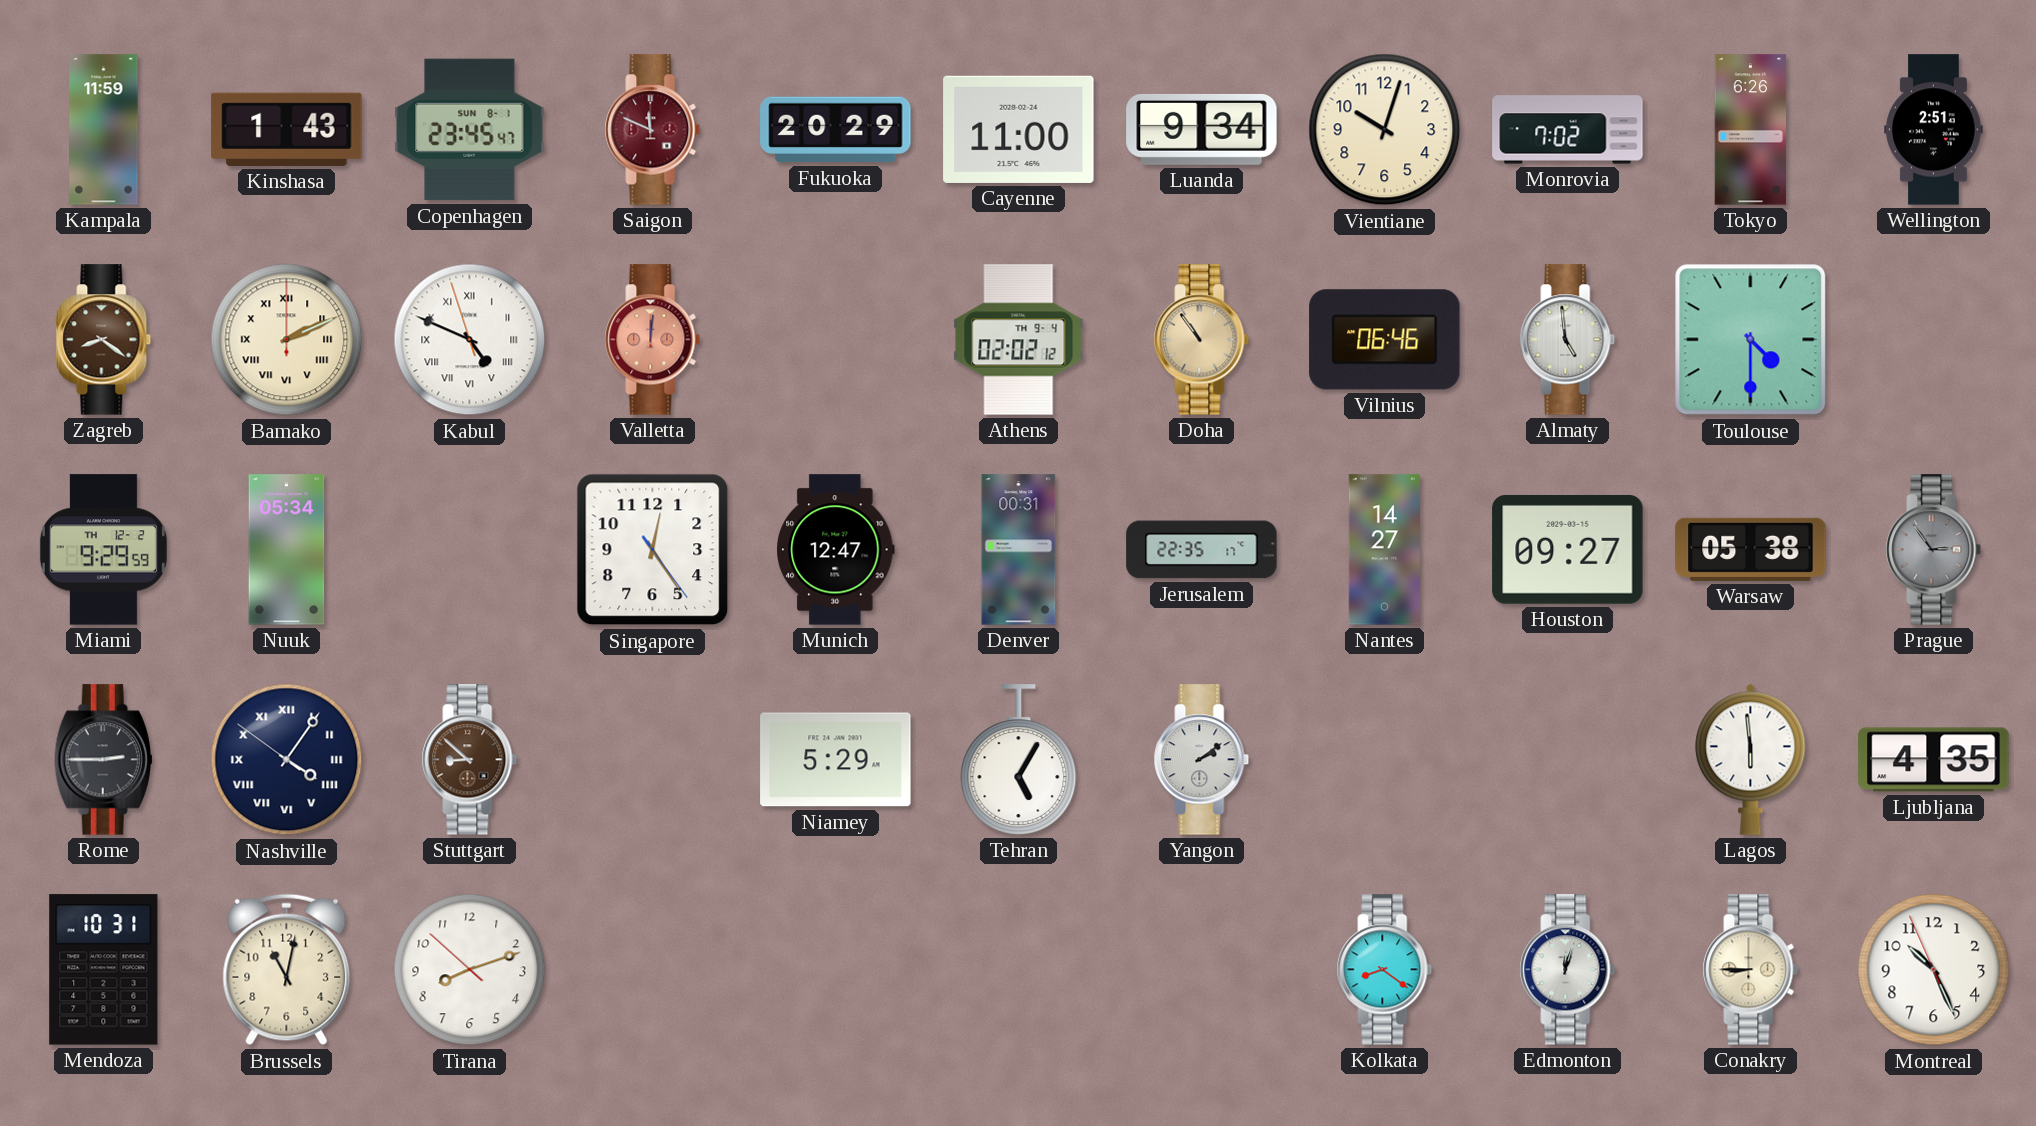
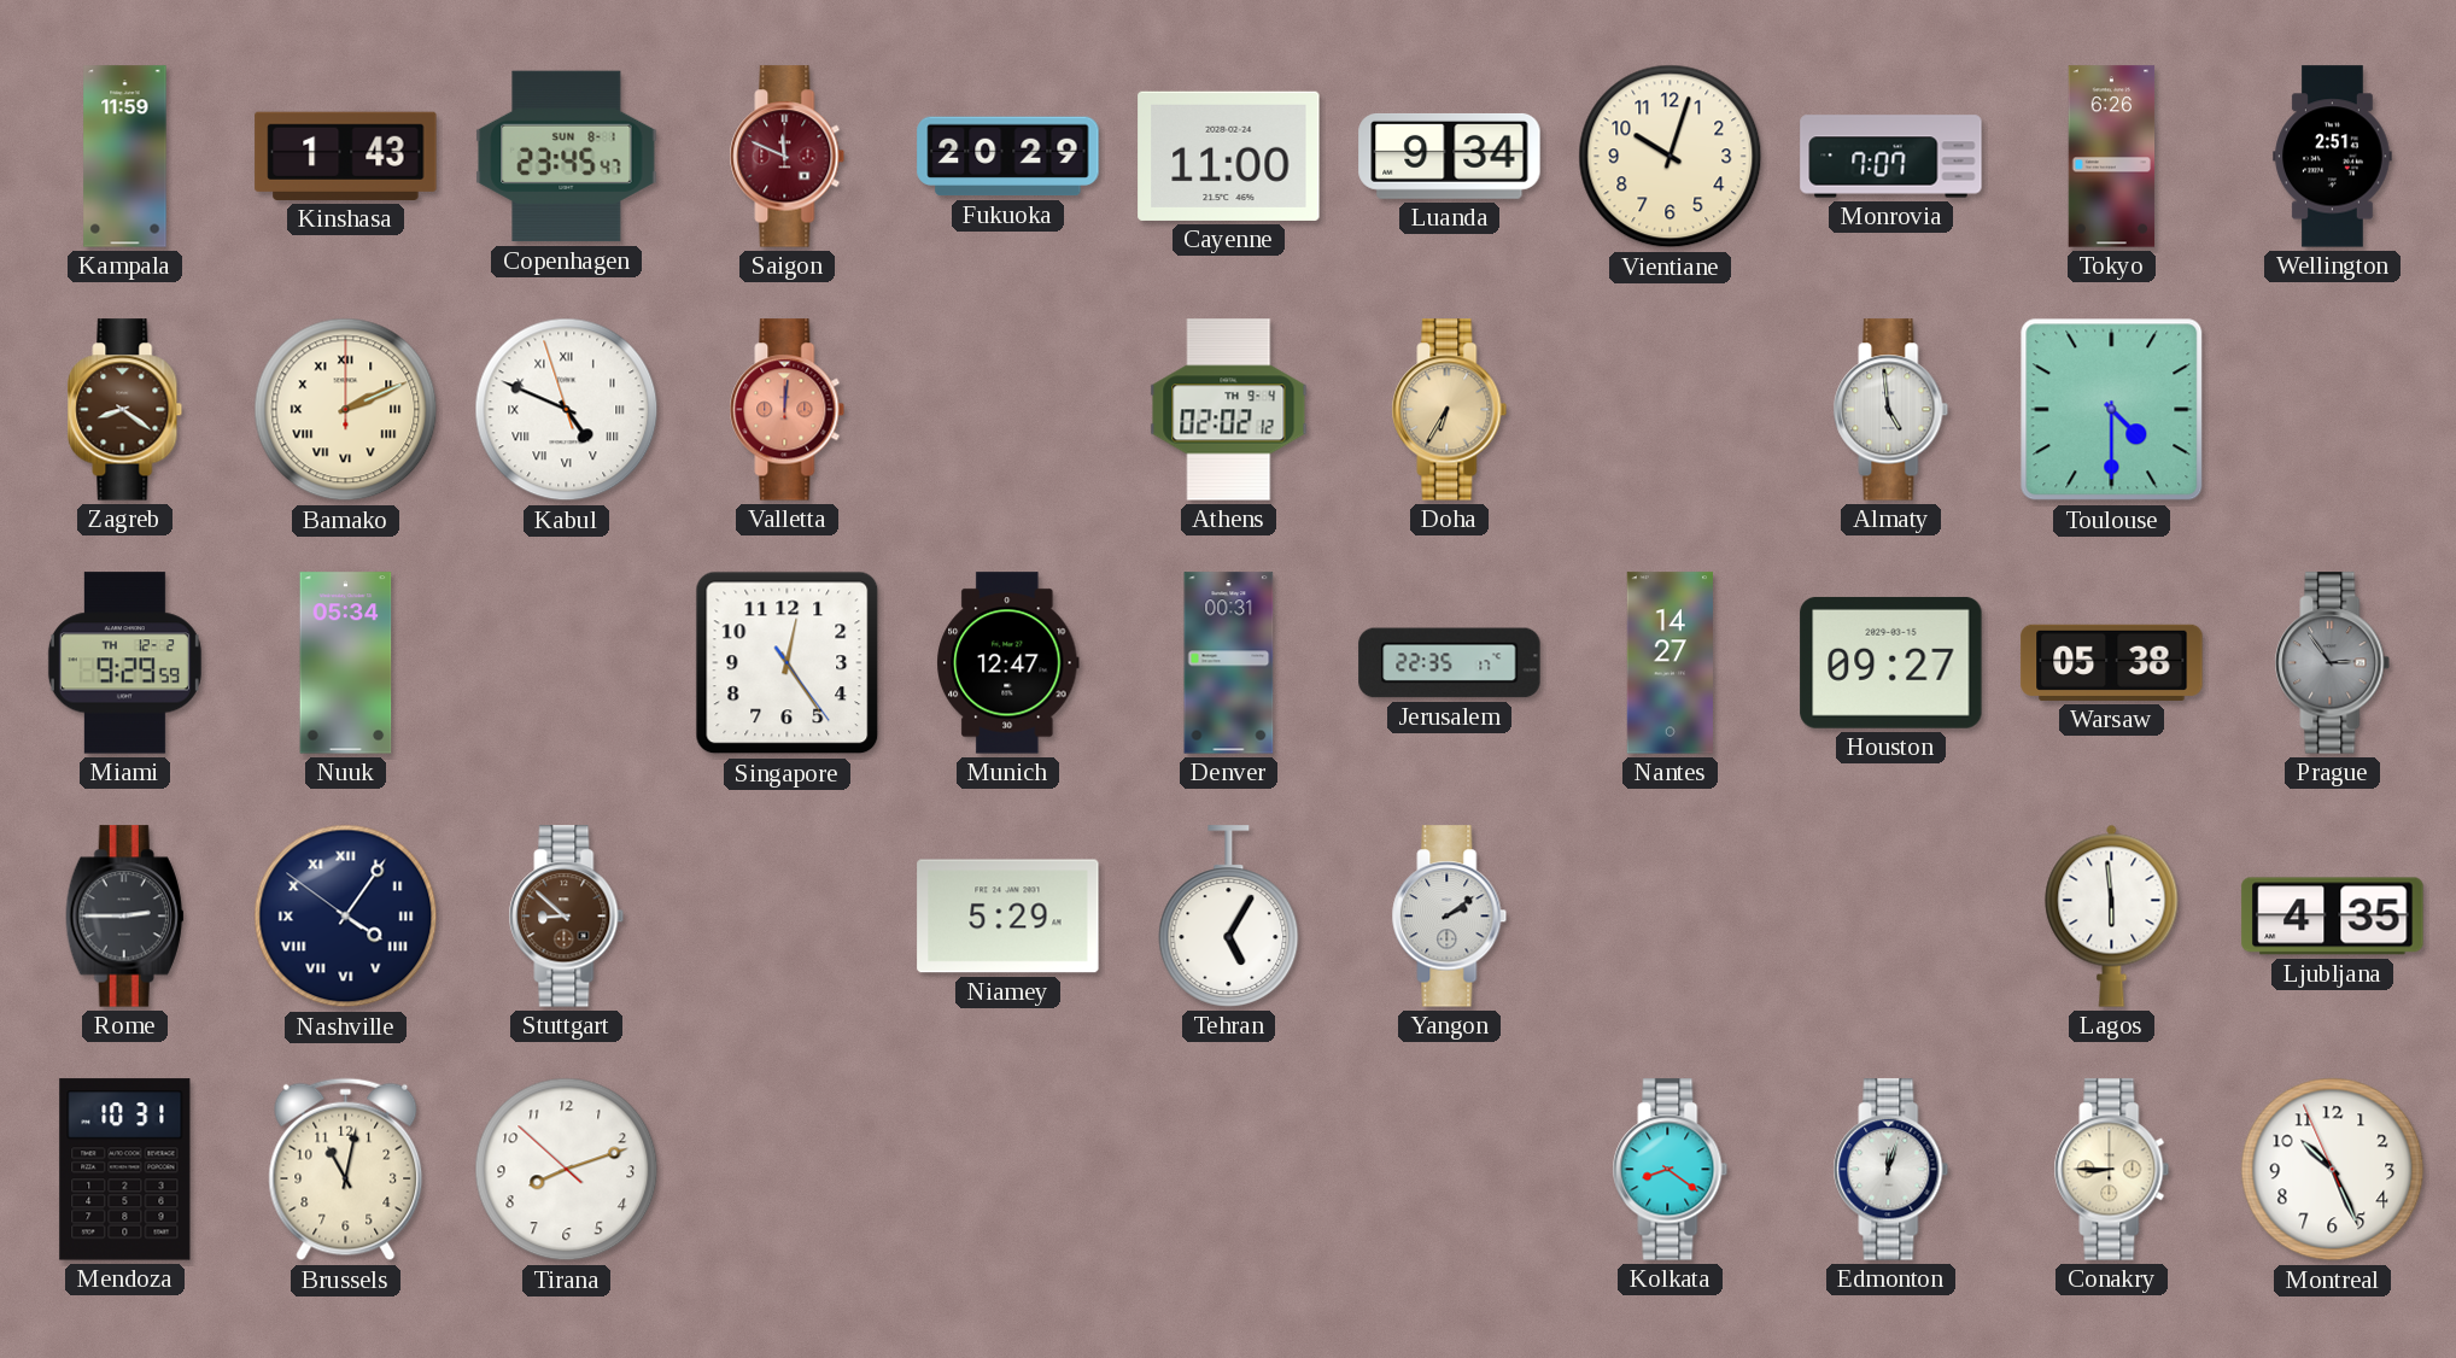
Monrovia: 7:02 -> 7:07
Doha: 10:54 -> 6:35
Vilnius: 06:46 -> none
